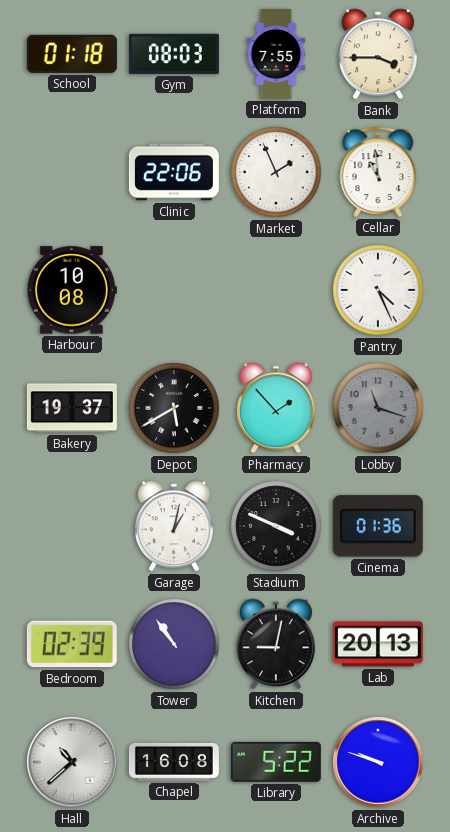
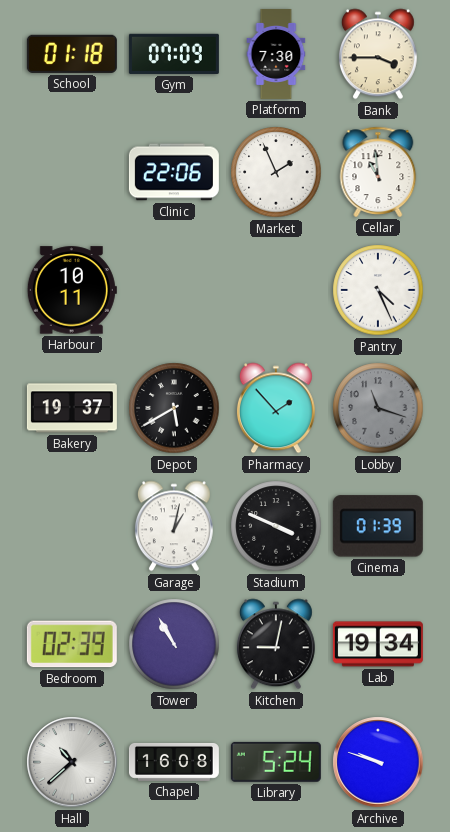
Gym: 08:03 -> 07:09
Platform: 7:55 -> 7:30
Harbour: 10:08 -> 10:11
Cinema: 01:36 -> 01:39
Tower: 10:54 -> 10:55
Lab: 20:13 -> 19:34
Library: 5:22 -> 5:24
